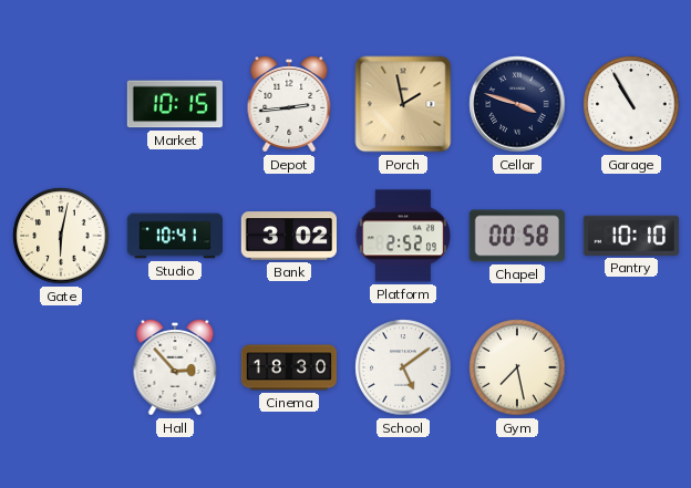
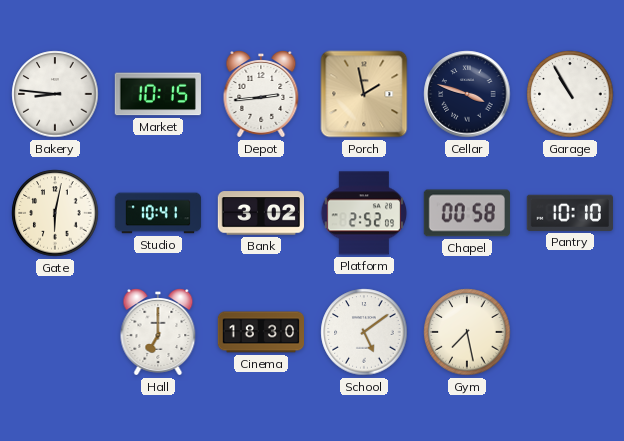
Bakery: none -> 8:46
Hall: 2:53 -> 7:00
